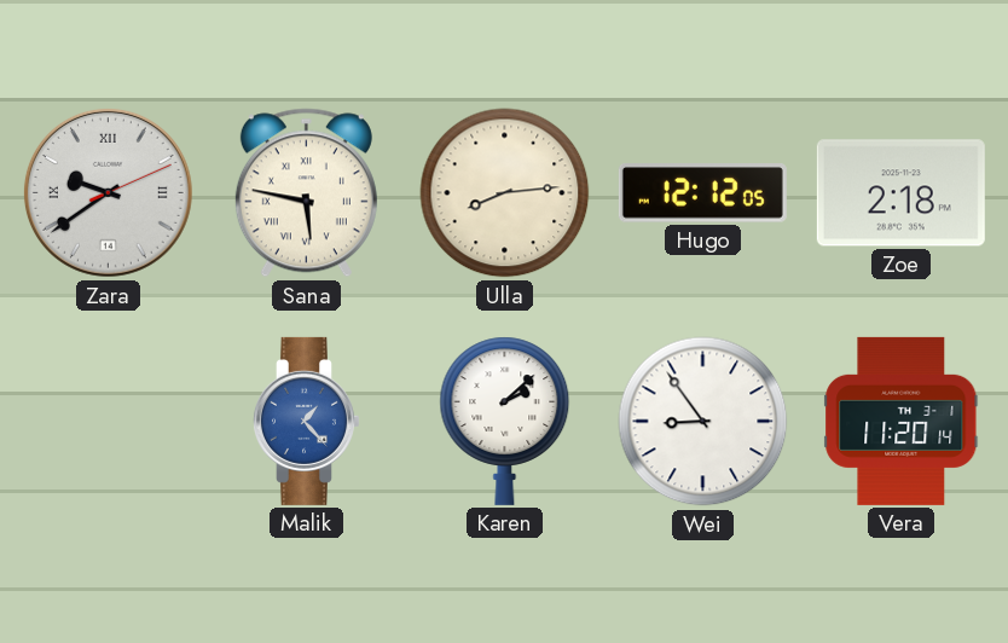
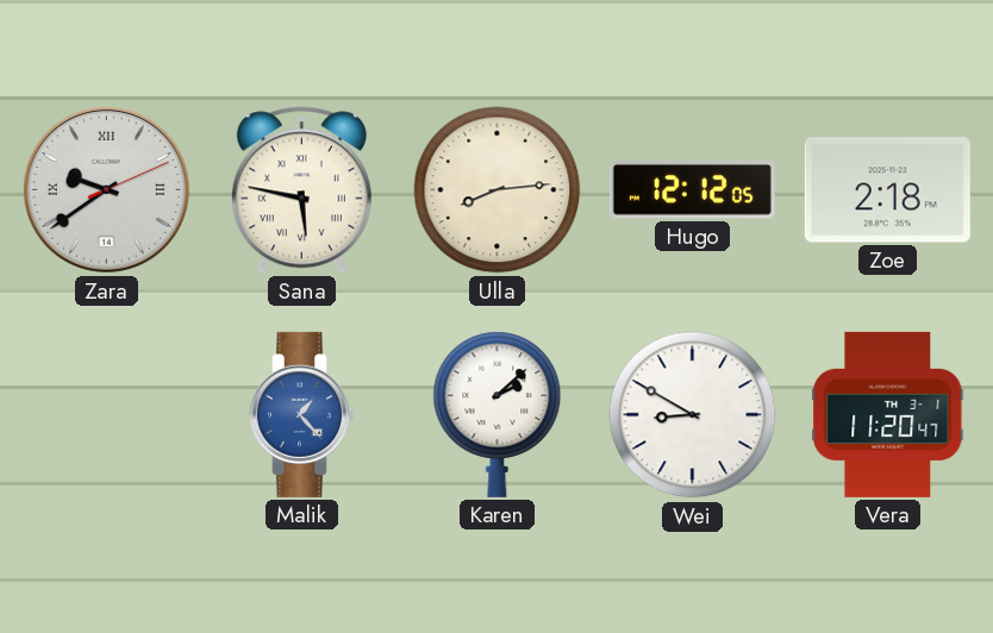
Wei: 8:54 -> 8:50
Vera: 11:20:14 -> 11:20:47
